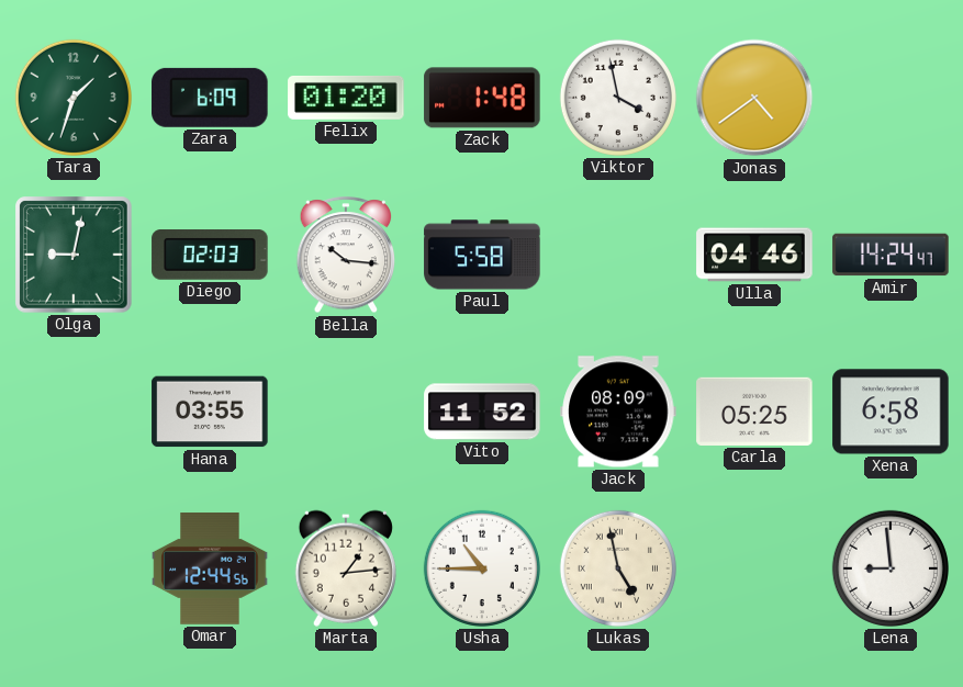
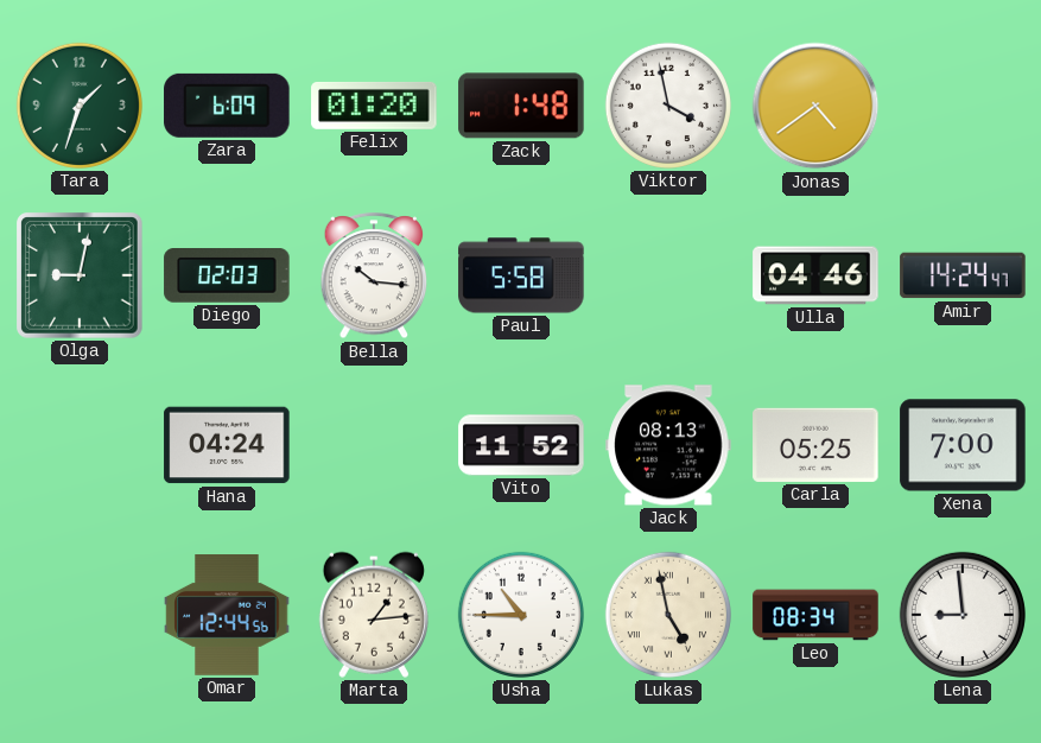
Hana: 03:55 -> 04:24
Jack: 08:09 -> 08:13
Xena: 6:58 -> 7:00
Leo: none -> 08:34
